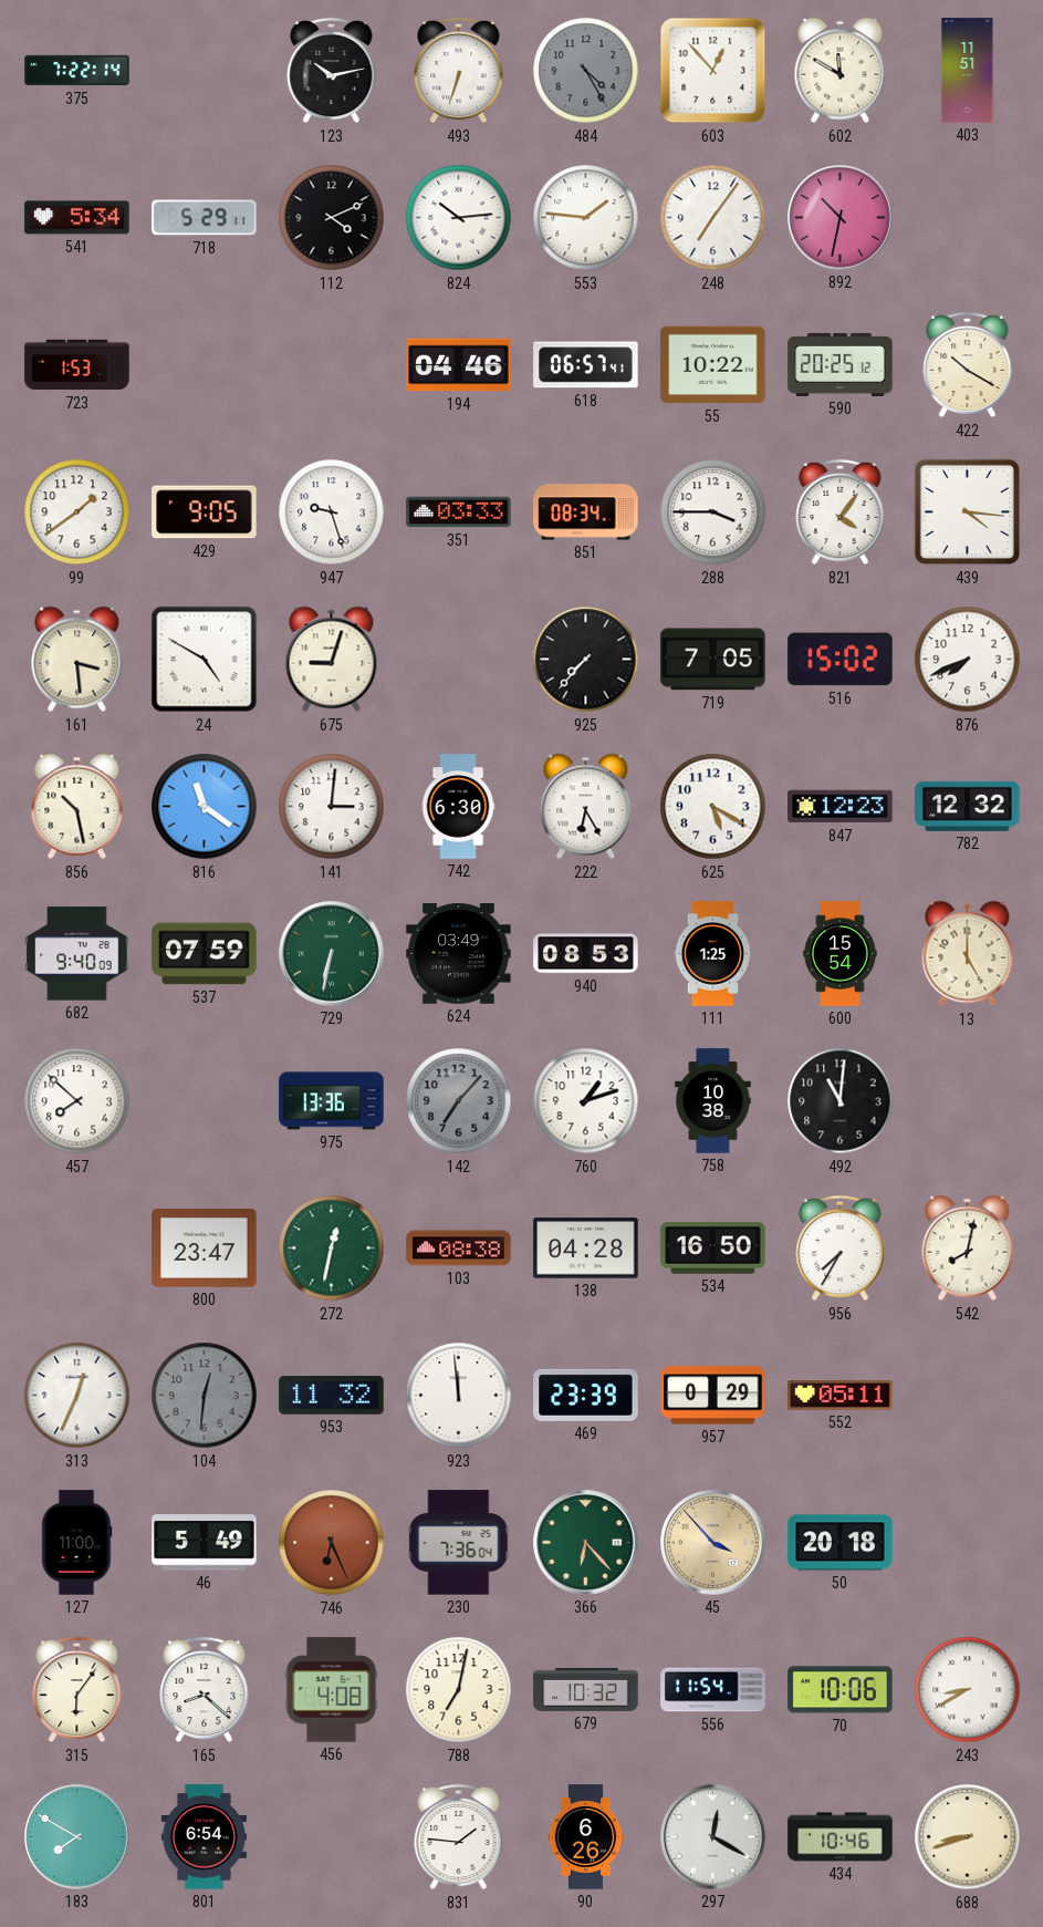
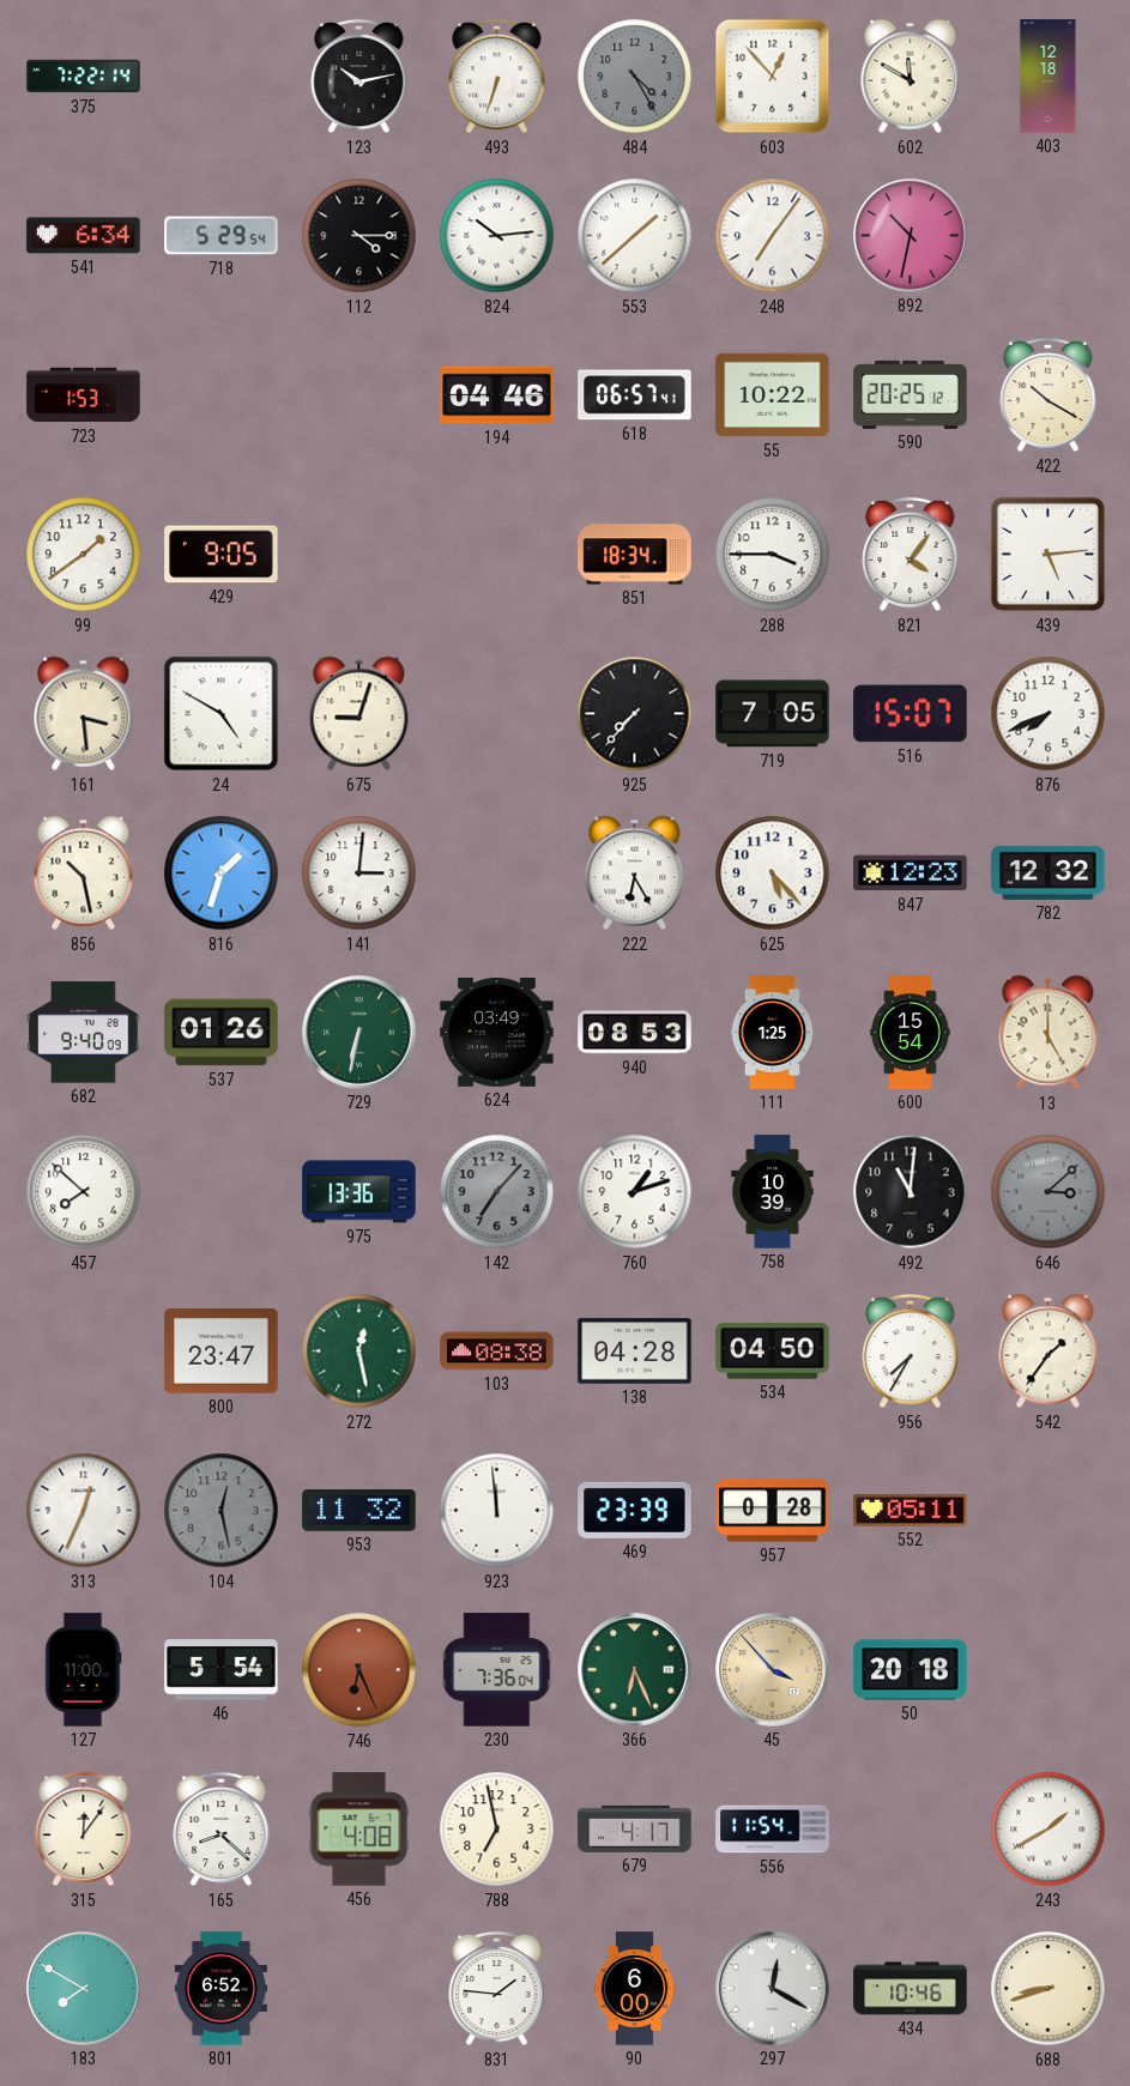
403: 11:51 -> 12:18
541: 5:34 -> 6:34
718: 5:29:11 -> 5:29:54
112: 4:11 -> 4:15
553: 1:46 -> 1:38
947: 9:27 -> none
351: 03:33 -> none
851: 08:34 -> 18:34
439: 4:16 -> 5:14
516: 15:02 -> 15:07
816: 11:21 -> 1:33
742: 6:30 -> none
625: 5:20 -> 5:23
537: 07:59 -> 01:26
758: 10:38 -> 10:39
646: none -> 3:08
272: 12:32 -> 12:28
534: 16:50 -> 04:50
542: 8:02 -> 1:36
104: 12:31 -> 12:28
957: 0:29 -> 0:28
46: 5:49 -> 5:54
366: 6:23 -> 6:26
315: 6:06 -> 12:06
788: 7:02 -> 6:58
679: 10:32 -> 4:17
70: 10:06 -> none
243: 8:40 -> 1:40
801: 6:54 -> 6:52
90: 6:26 -> 6:00
